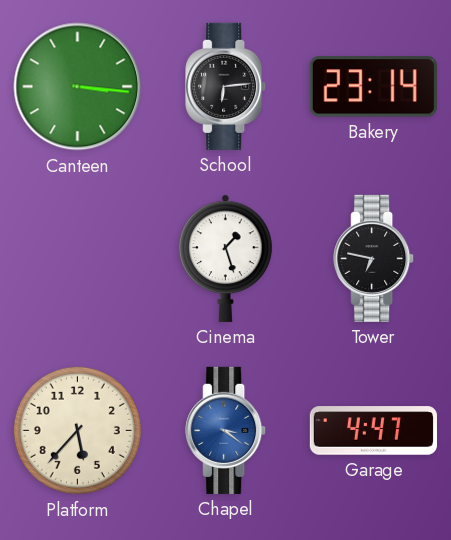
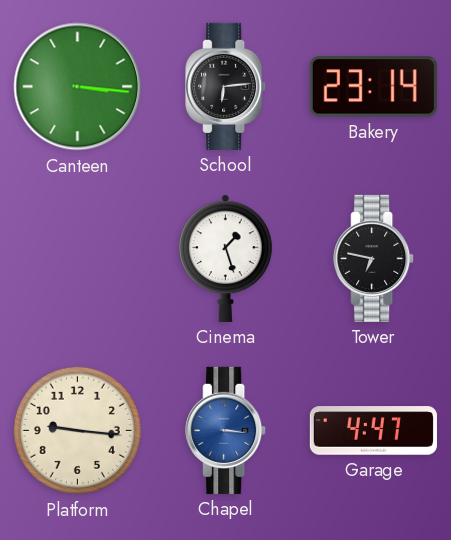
Platform: 5:37 -> 9:16
Chapel: 3:21 -> 3:16
